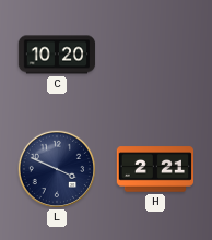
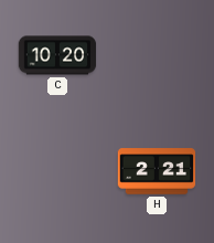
L: 3:49 -> none
